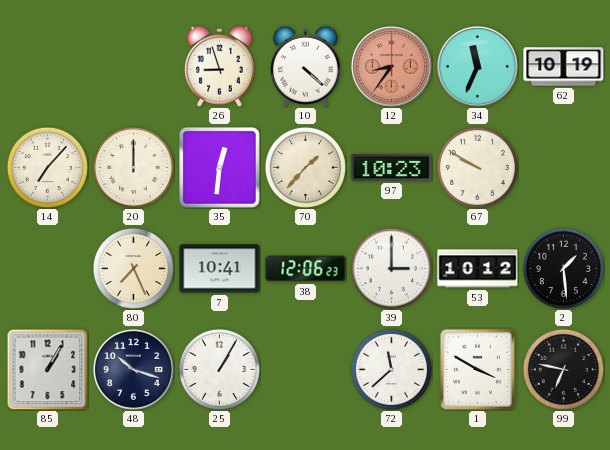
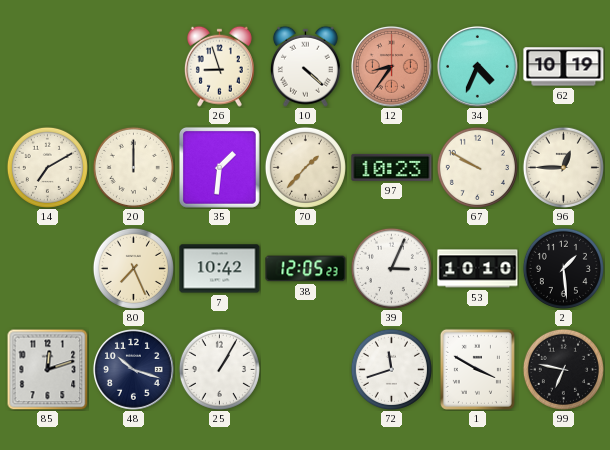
34: 11:34 -> 4:34
14: 7:07 -> 7:10
35: 12:31 -> 1:31
96: none -> 12:45
7: 10:41 -> 10:42
38: 12:06 -> 12:05
39: 3:00 -> 3:04
53: 10:12 -> 10:10
85: 1:05 -> 12:12
72: 11:38 -> 11:42
